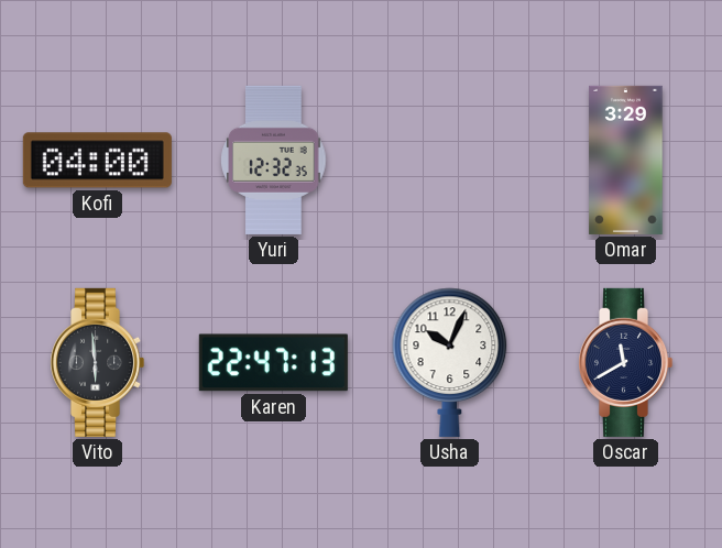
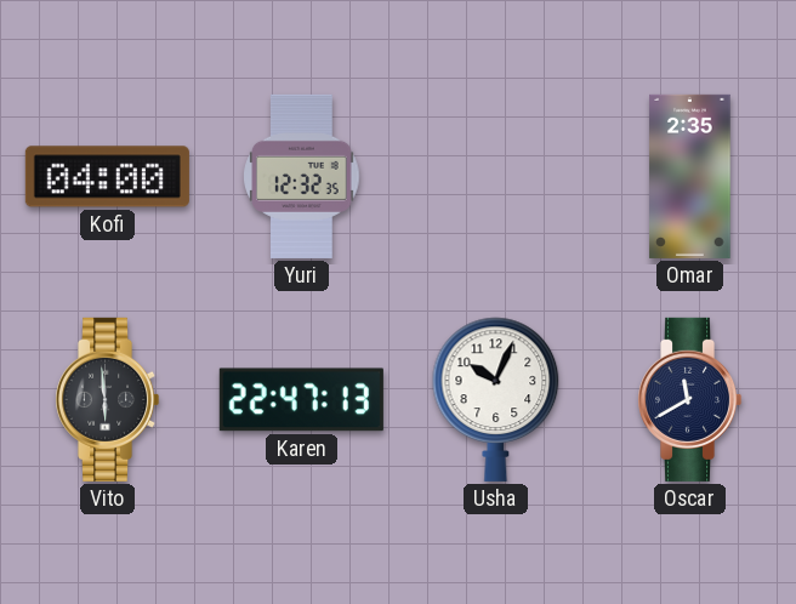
Omar: 3:29 -> 2:35
